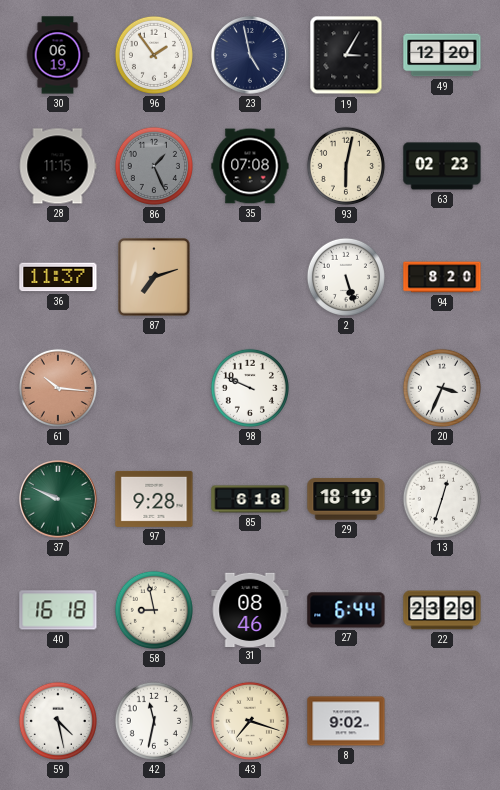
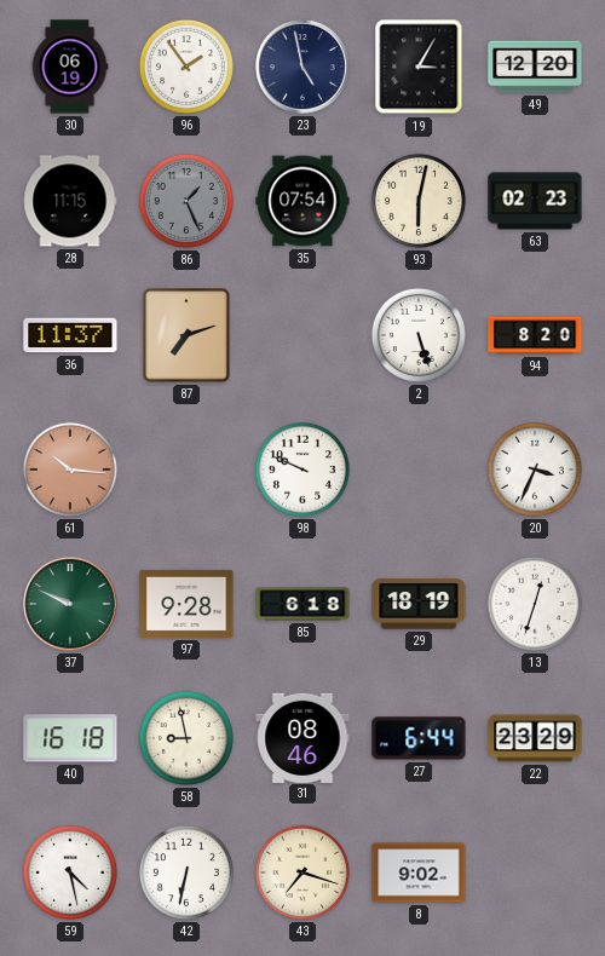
35: 07:08 -> 07:54
42: 11:32 -> 6:32
